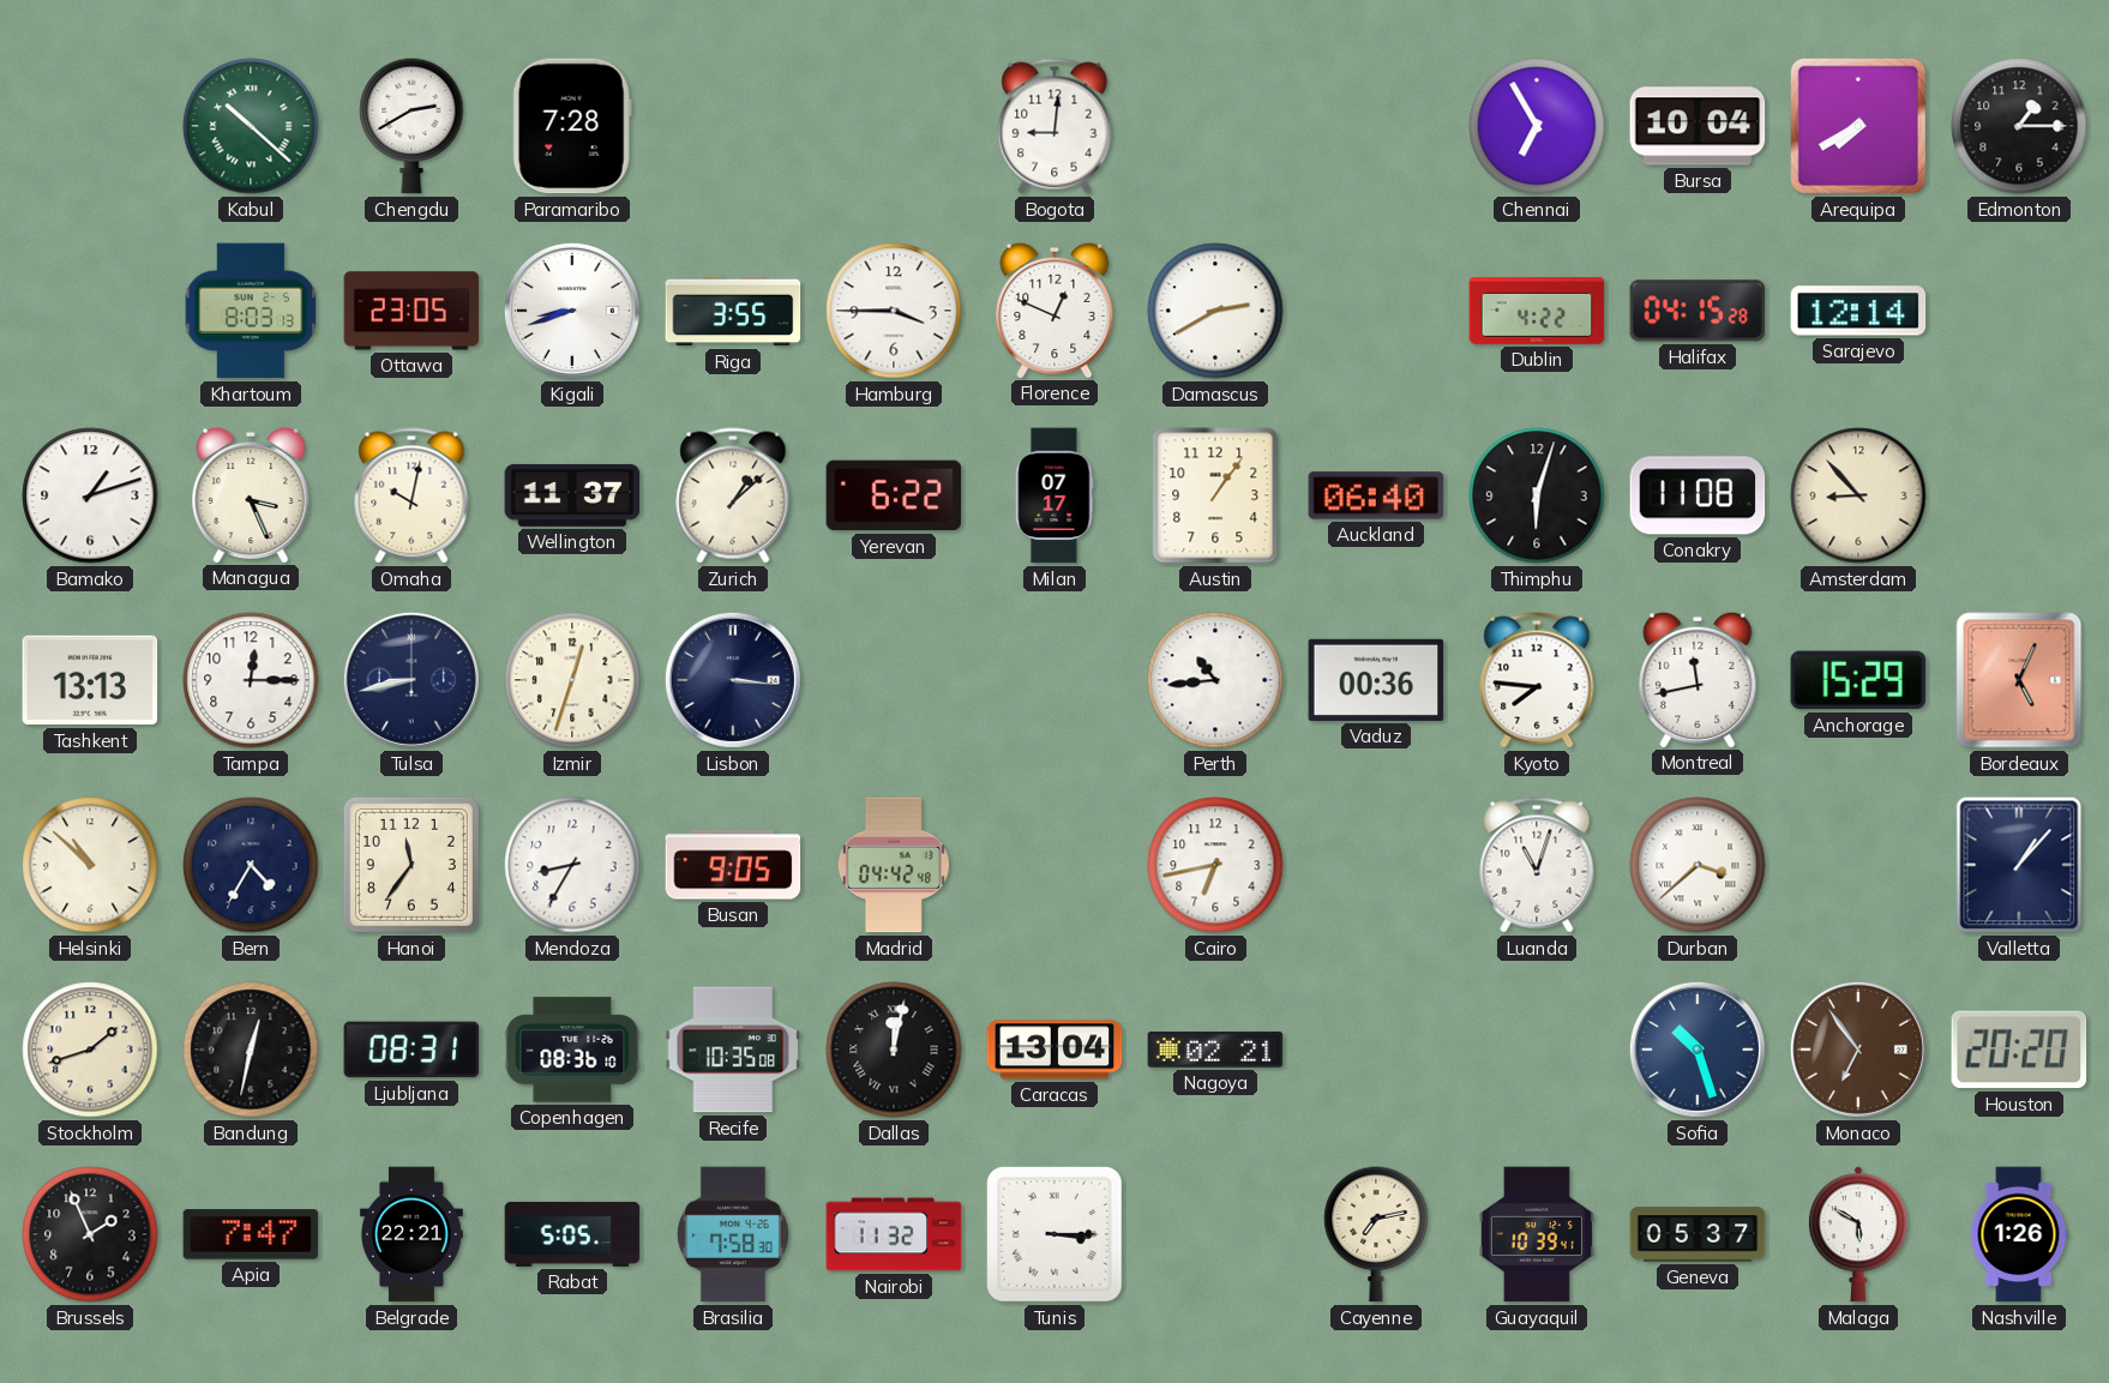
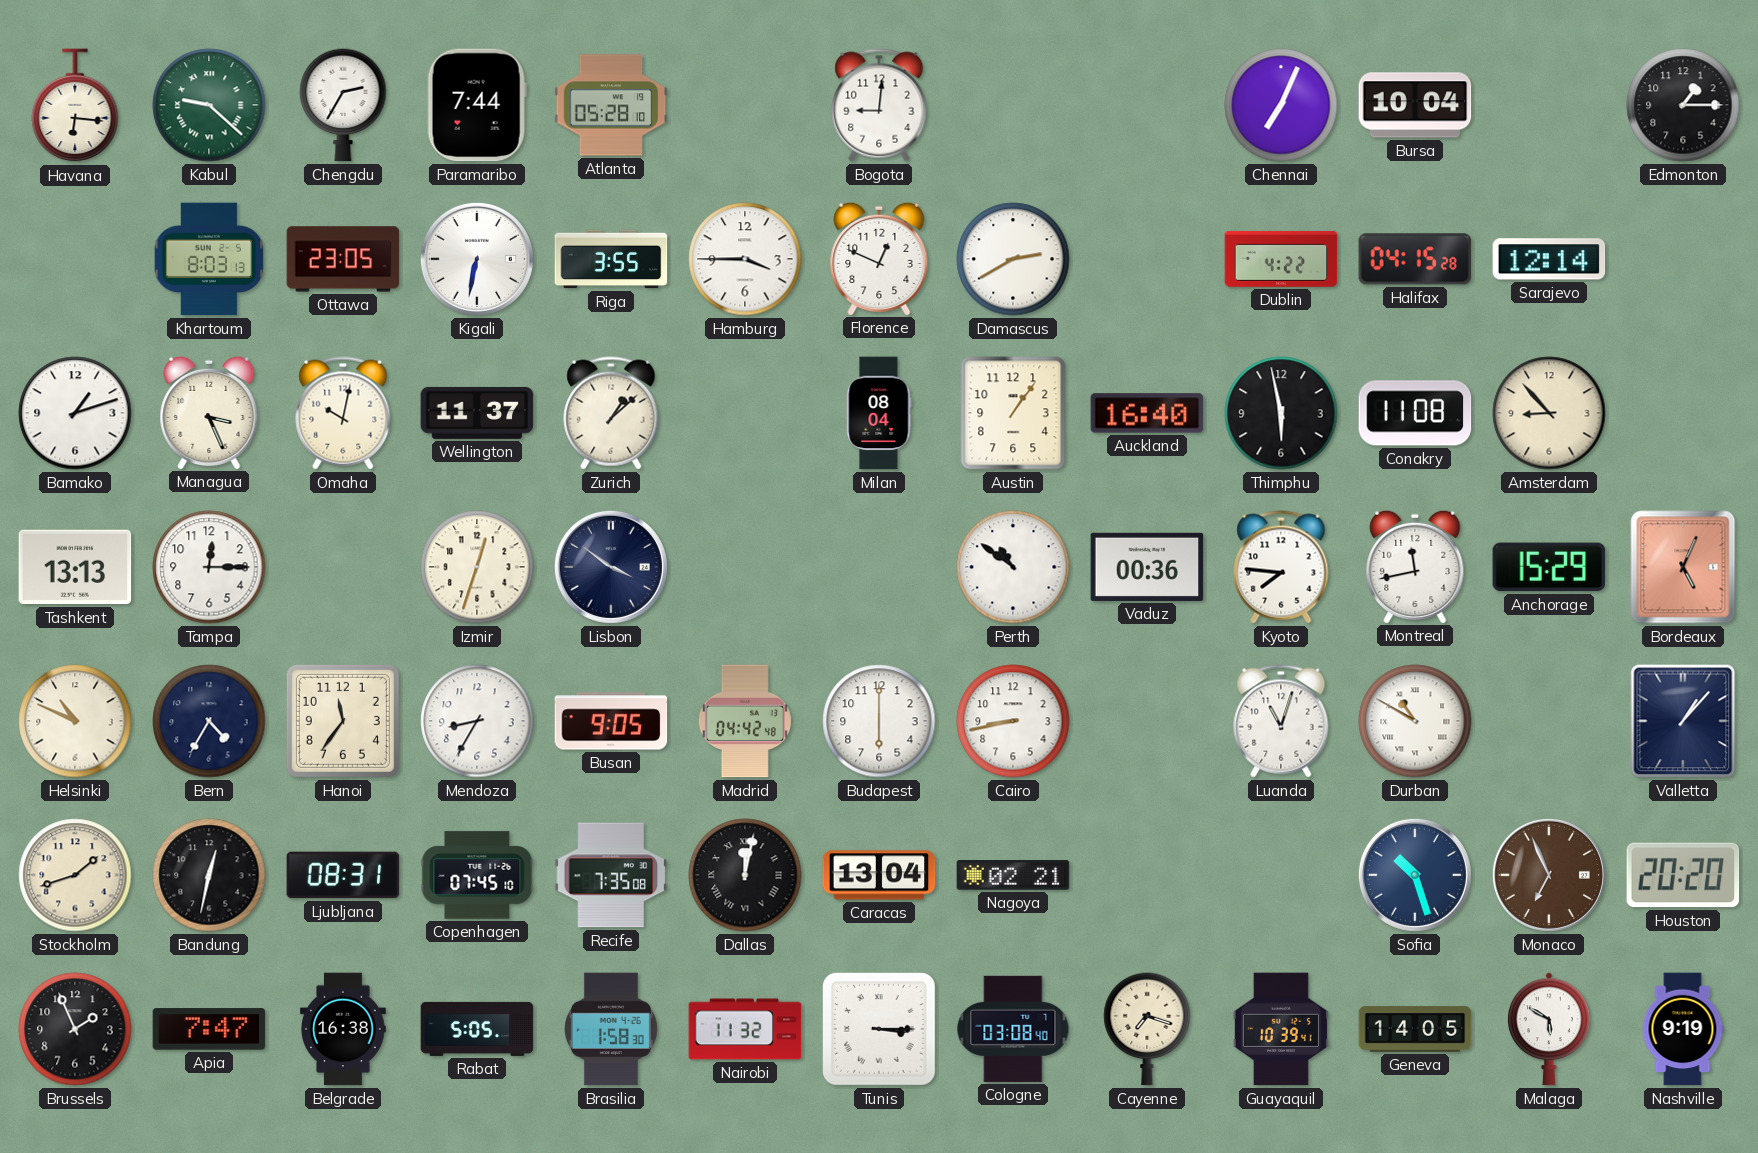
Havana: none -> 6:16
Kabul: 10:22 -> 9:22
Chengdu: 2:40 -> 2:35
Paramaribo: 7:28 -> 7:44
Atlanta: none -> 05:28
Chennai: 6:55 -> 7:04
Arequipa: 7:40 -> none
Kigali: 8:42 -> 6:32
Yerevan: 6:22 -> none
Milan: 07:17 -> 08:04
Auckland: 06:40 -> 16:40
Thimphu: 6:03 -> 5:58
Tulsa: 8:43 -> none
Lisbon: 3:16 -> 3:51
Perth: 10:44 -> 10:51
Helsinki: 10:52 -> 10:49
Budapest: none -> 6:00
Cairo: 6:43 -> 8:43
Durban: 3:38 -> 10:50
Copenhagen: 08:36 -> 07:45
Recife: 10:35 -> 7:35
Monaco: 6:54 -> 6:56
Belgrade: 22:21 -> 16:38
Brasilia: 7:58 -> 1:58
Cologne: none -> 03:08
Cayenne: 7:13 -> 7:18
Geneva: 05:37 -> 14:05
Nashville: 1:26 -> 9:19
